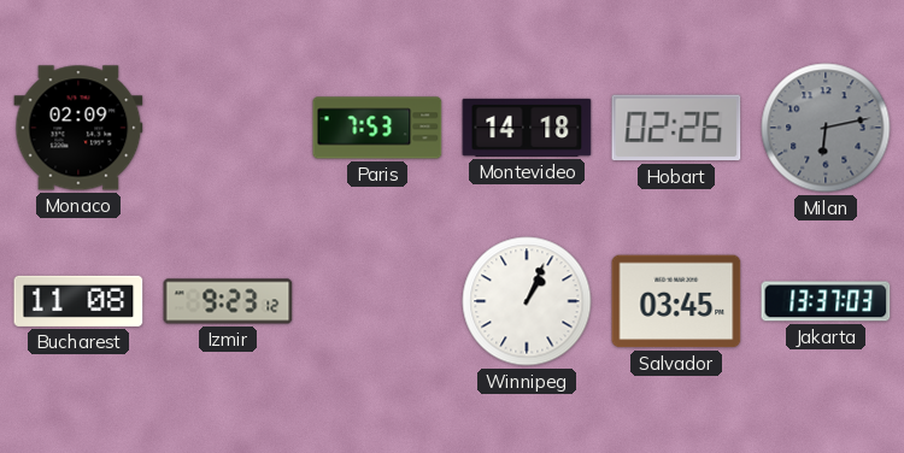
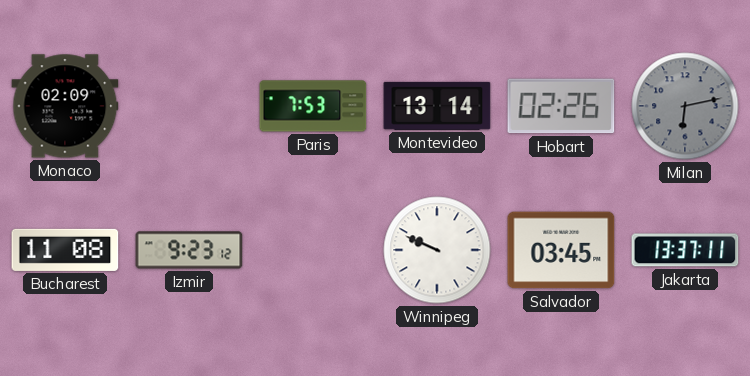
Montevideo: 14:18 -> 13:14
Winnipeg: 1:04 -> 9:49
Jakarta: 13:37:03 -> 13:37:11
